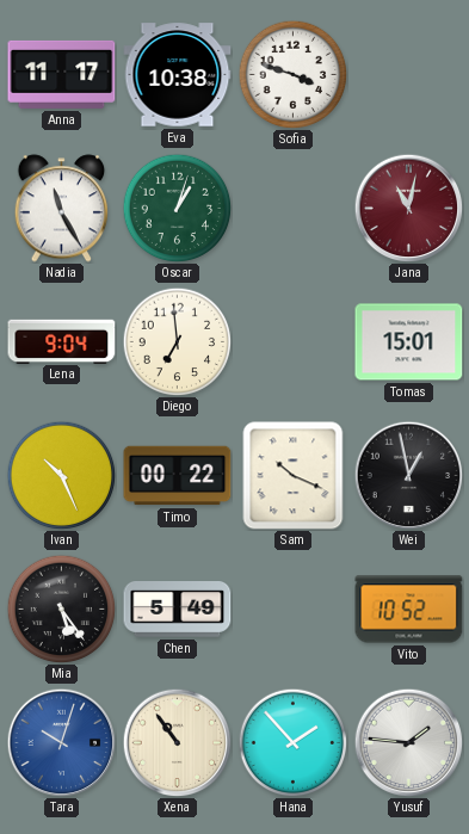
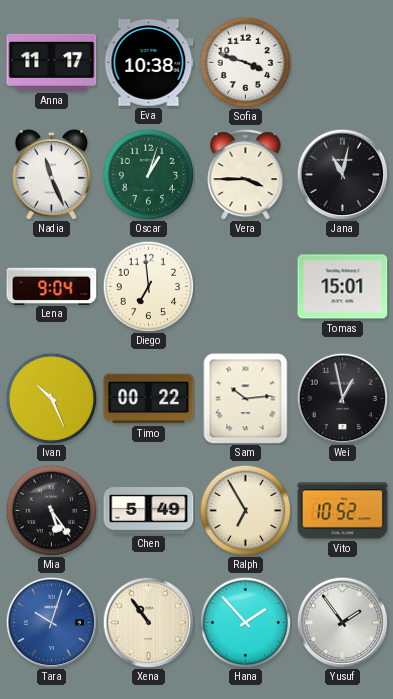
Nadia: 11:25 -> 11:26
Vera: none -> 3:45
Jana dial: burgundy -> black
Sam: 10:19 -> 10:14
Ralph: none -> 6:55
Yusuf: 1:46 -> 1:54
